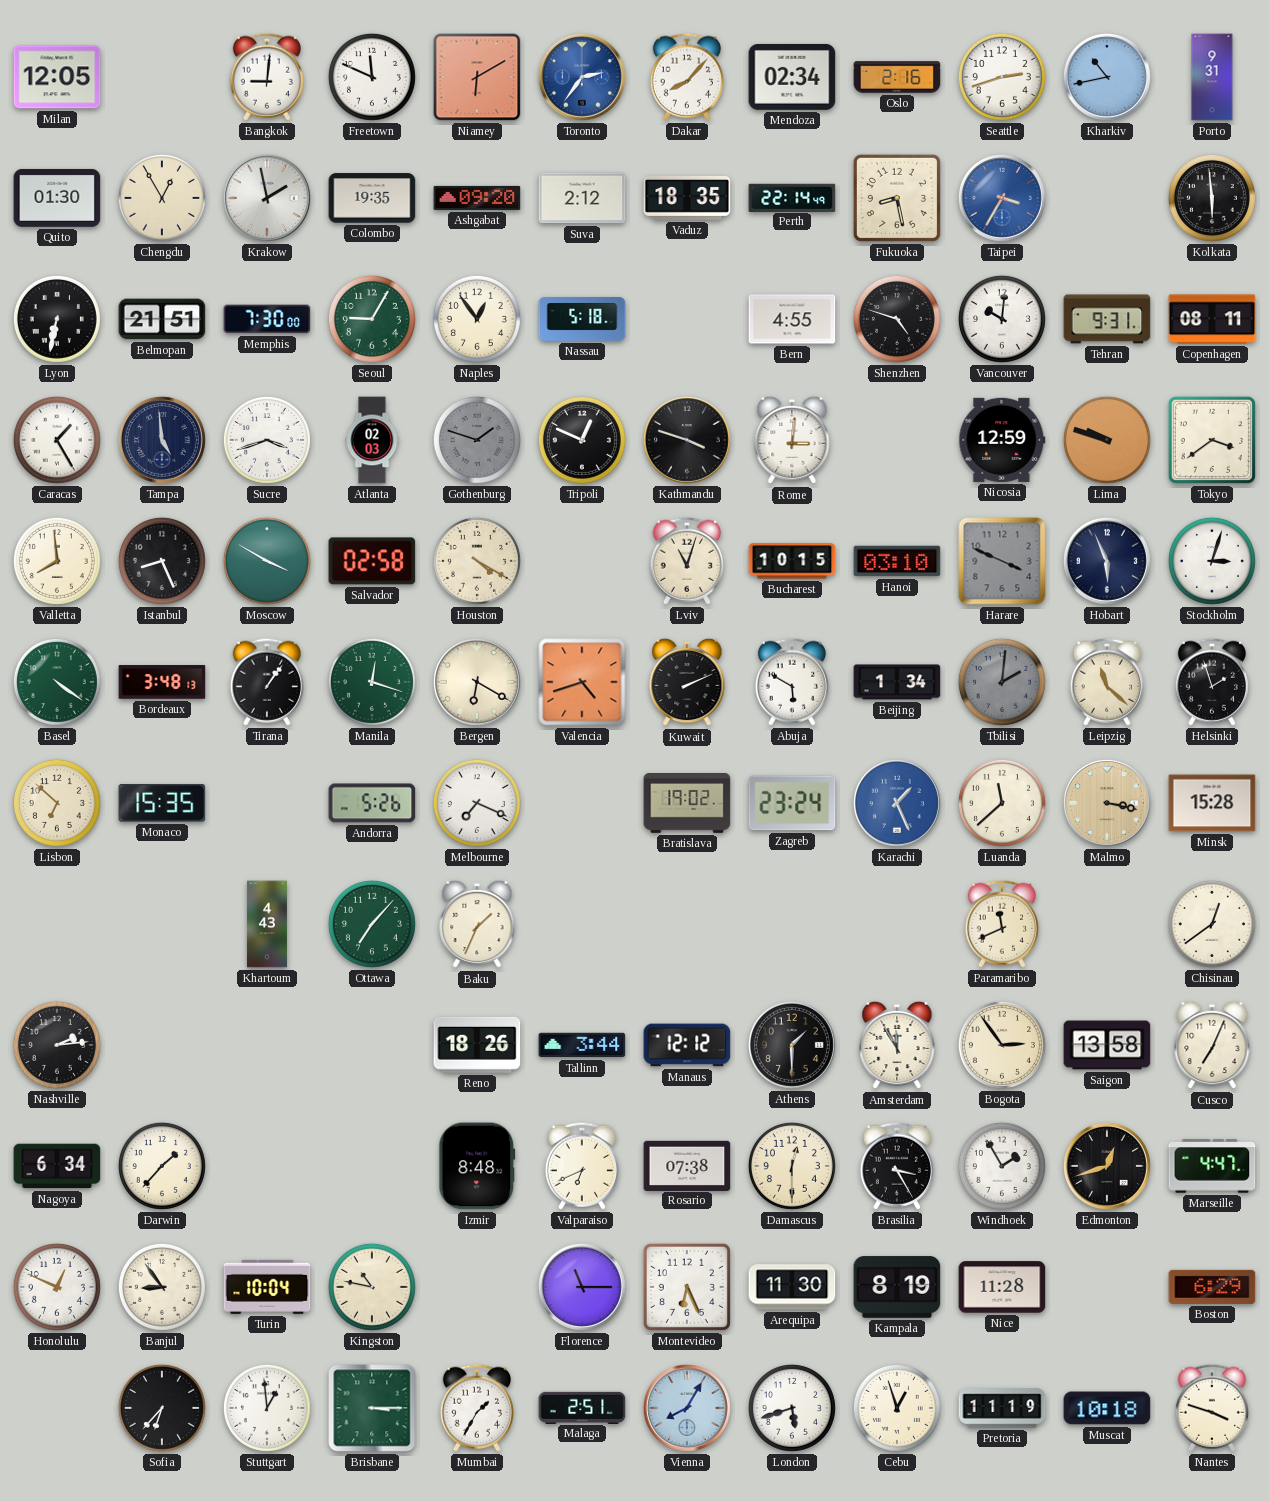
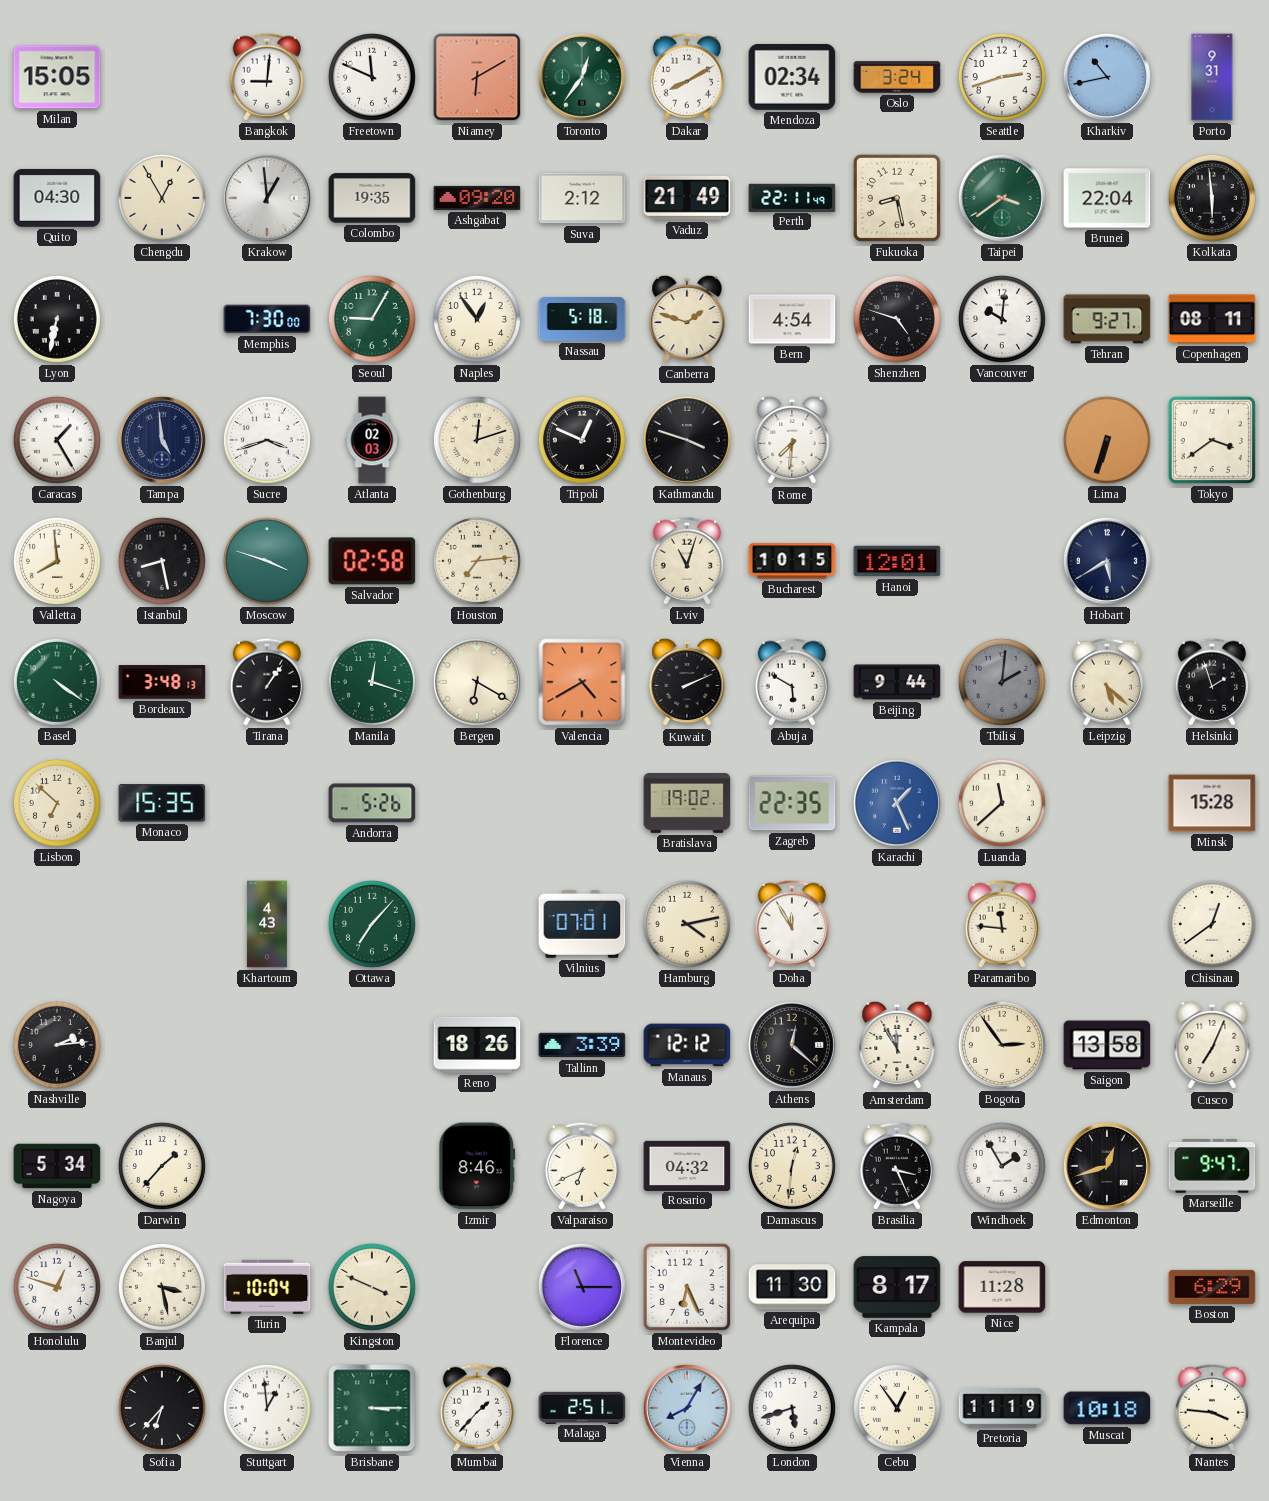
Milan: 12:05 -> 15:05
Toronto: 2:36 -> 12:36
Toronto dial: blue -> green
Dakar: 8:07 -> 8:10
Oslo: 2:16 -> 3:24
Quito: 01:30 -> 04:30
Krakow: 1:58 -> 12:59
Vaduz: 18:35 -> 21:49
Perth: 22:14 -> 22:11
Taipei: 3:35 -> 3:39
Taipei dial: blue -> green
Brunei: none -> 22:04
Belmopan: 21:51 -> none
Canberra: none -> 1:48
Bern: 4:55 -> 4:54
Tehran: 9:31 -> 9:27
Gothenburg: 1:48 -> 12:12
Gothenburg dial: grey -> cream
Rome: 3:01 -> 7:31
Nicosia: 12:59 -> none
Lima: 9:48 -> 6:33
Istanbul: 8:26 -> 8:28
Moscow: 3:50 -> 3:48
Houston: 4:20 -> 7:14
Hanoi: 03:10 -> 12:01
Harare: 3:49 -> none
Hobart: 5:56 -> 5:40
Stockholm: 3:03 -> none
Valencia: 4:42 -> 4:40
Beijing: 1:34 -> 9:44
Leipzig: 11:22 -> 5:22
Melbourne: 7:19 -> none
Zagreb: 23:24 -> 22:35
Malmo: 3:17 -> none
Baku: 1:34 -> none
Vilnius: none -> 07:01
Hamburg: none -> 4:13
Doha: none -> 11:55
Paramaribo: 11:41 -> 11:46
Tallinn: 3:44 -> 3:39
Athens: 1:30 -> 12:22
Nagoya: 6:34 -> 5:34
Izmir: 8:48 -> 8:46
Rosario: 07:38 -> 04:32
Damascus: 12:30 -> 12:31
Brasilia: 3:25 -> 3:26
Marseille: 4:47 -> 9:47
Honolulu: 12:49 -> 12:48
Banjul: 8:54 -> 3:28
Kingston: 10:47 -> 3:49
Kampala: 8:19 -> 8:17
Mumbai: 1:35 -> 1:37
Cebu: 12:57 -> 12:54
Nantes: 3:48 -> 3:46
